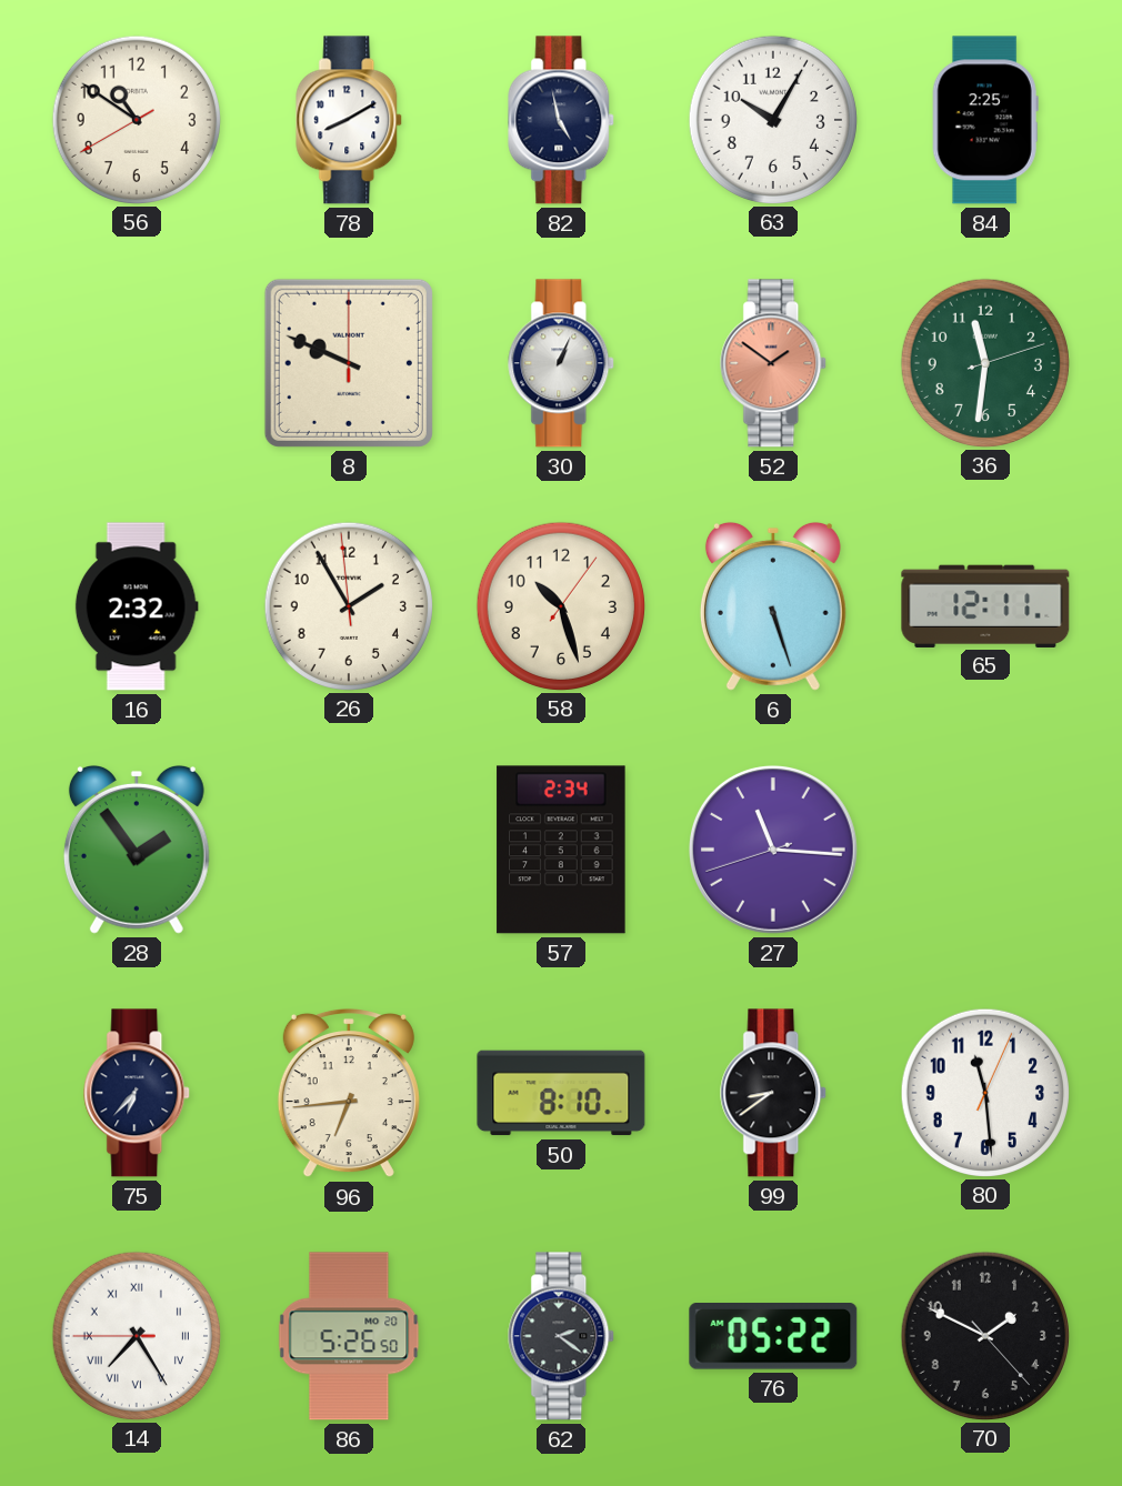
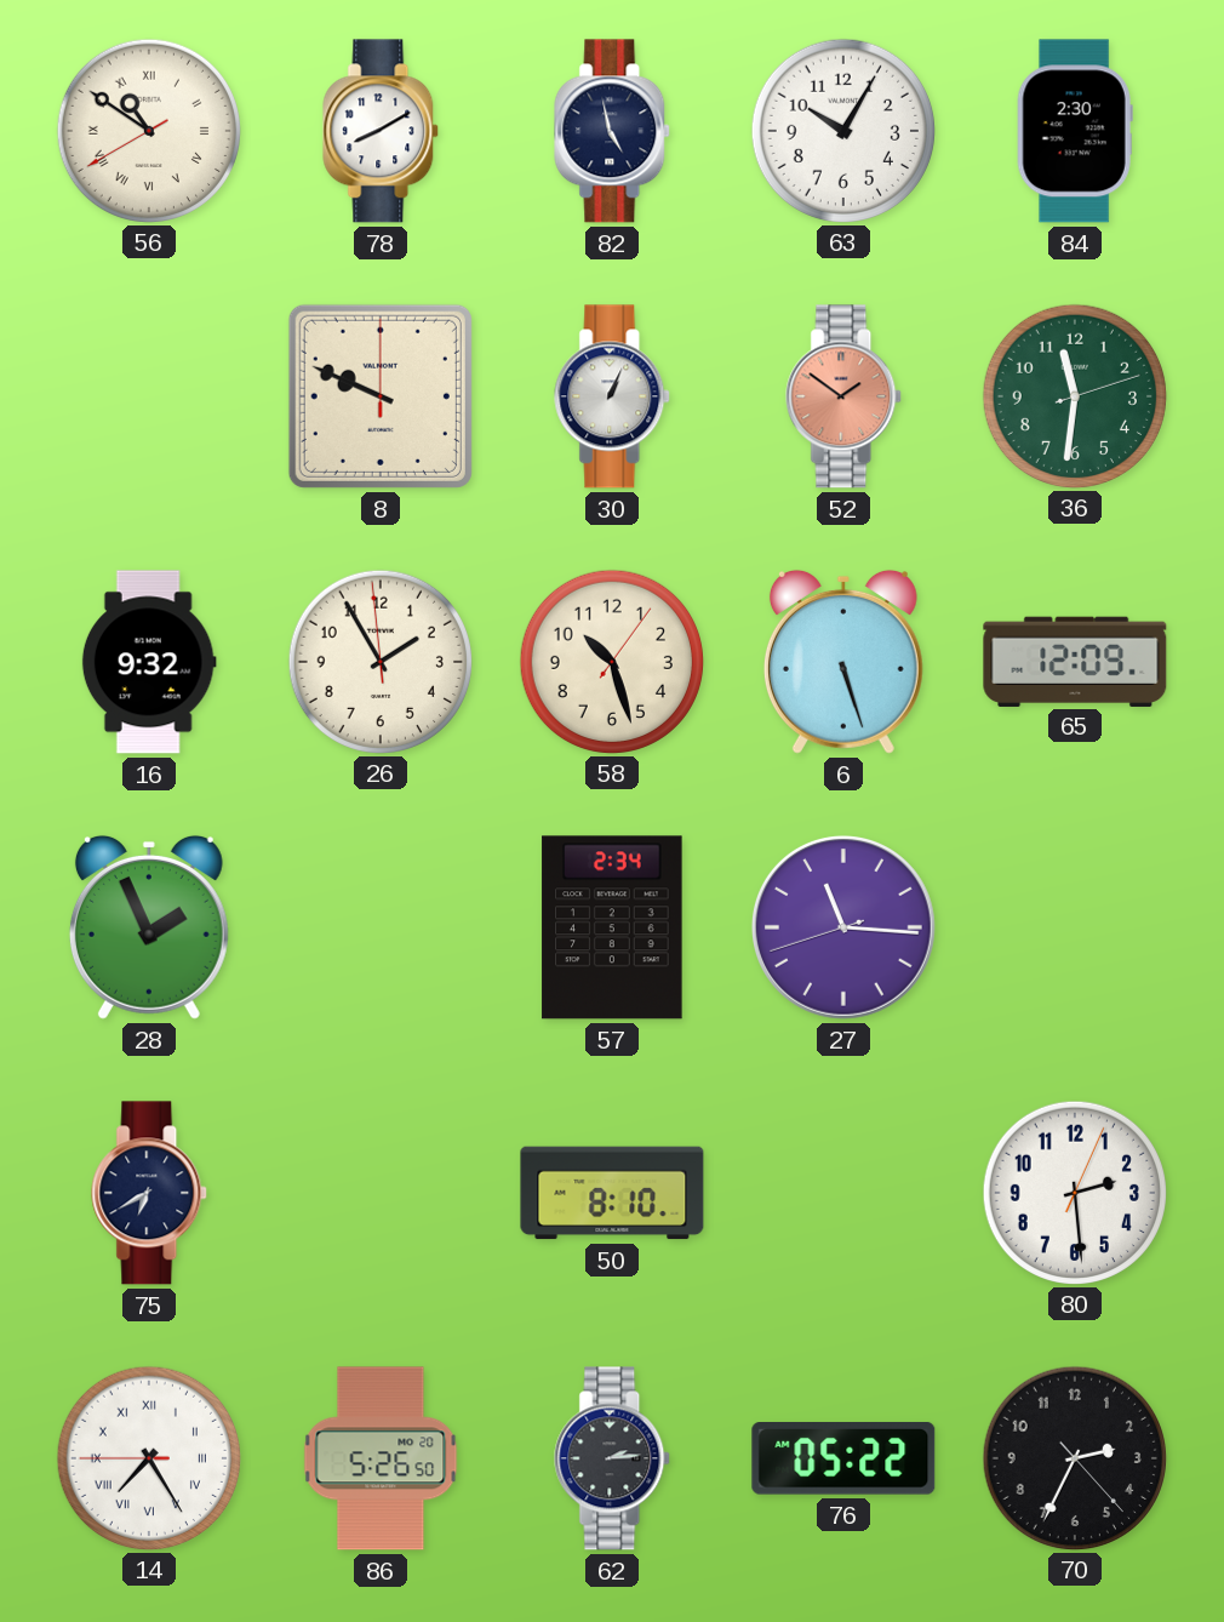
56 numerals: Arabic -> Roman
84: 2:25 -> 2:30
16: 2:32 -> 9:32
65: 12:11 -> 12:09
28: 1:54 -> 1:56
75: 6:37 -> 6:40
96: 6:44 -> none
99: 8:39 -> none
80: 11:29 -> 2:29
62: 2:21 -> 2:14
70: 1:49 -> 2:34
